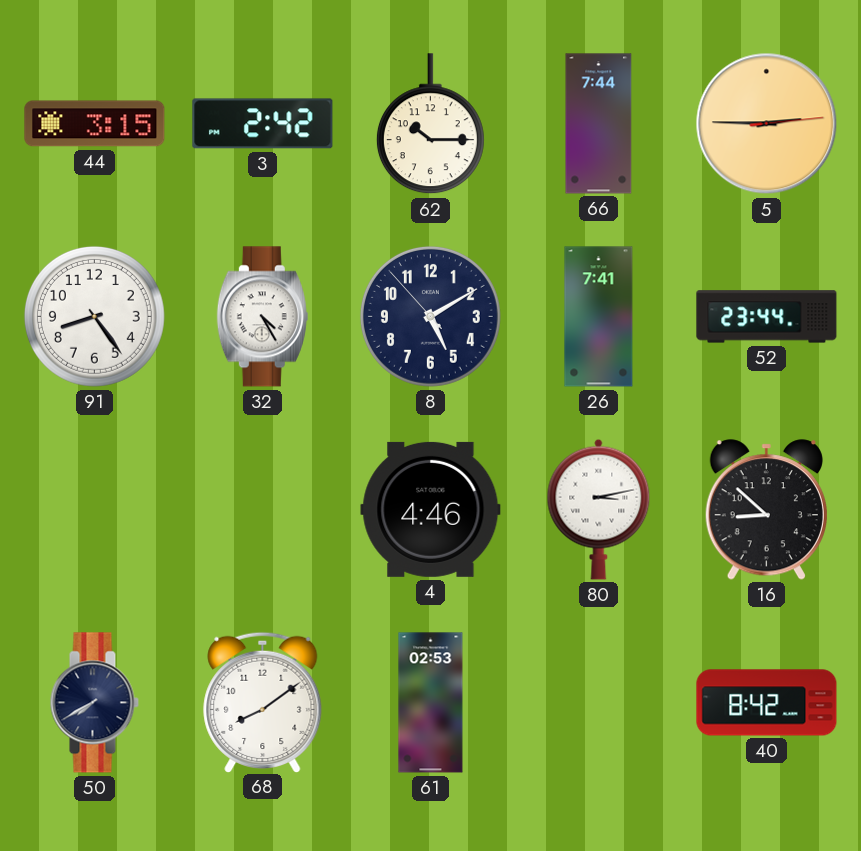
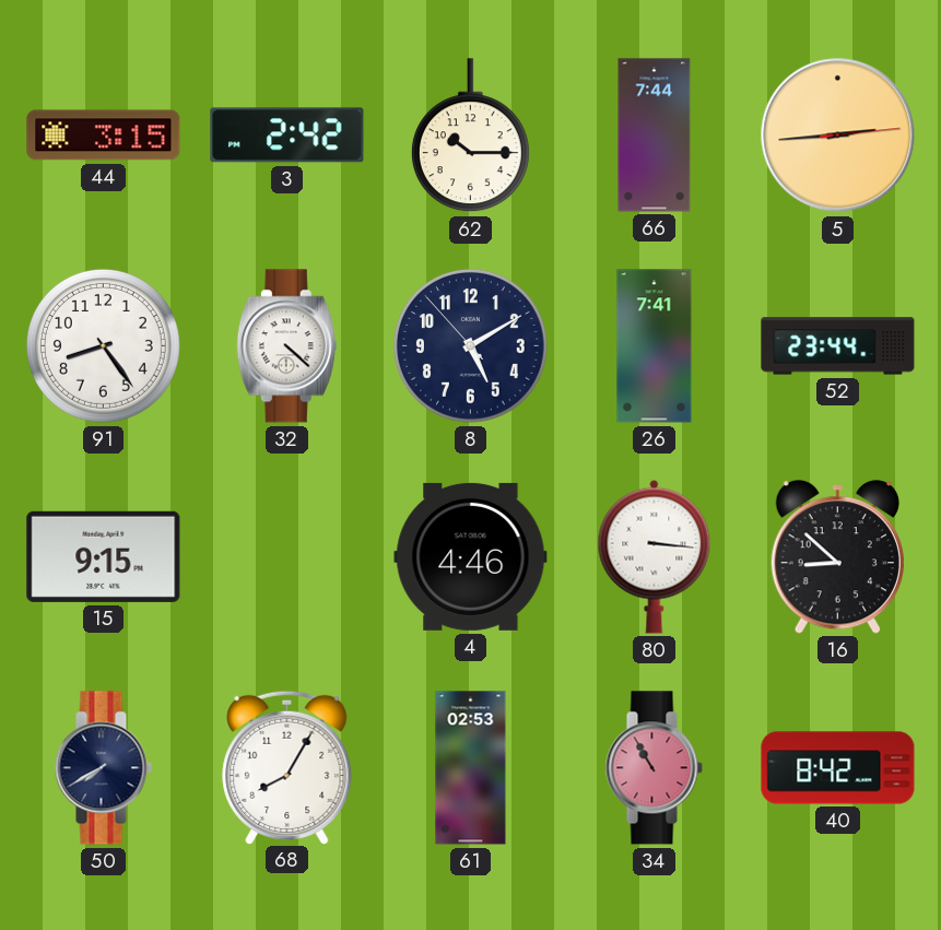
5: 2:45 -> 2:44
32: 4:25 -> 4:22
15: none -> 9:15
80: 3:13 -> 3:16
68: 8:09 -> 8:05
34: none -> 10:55
